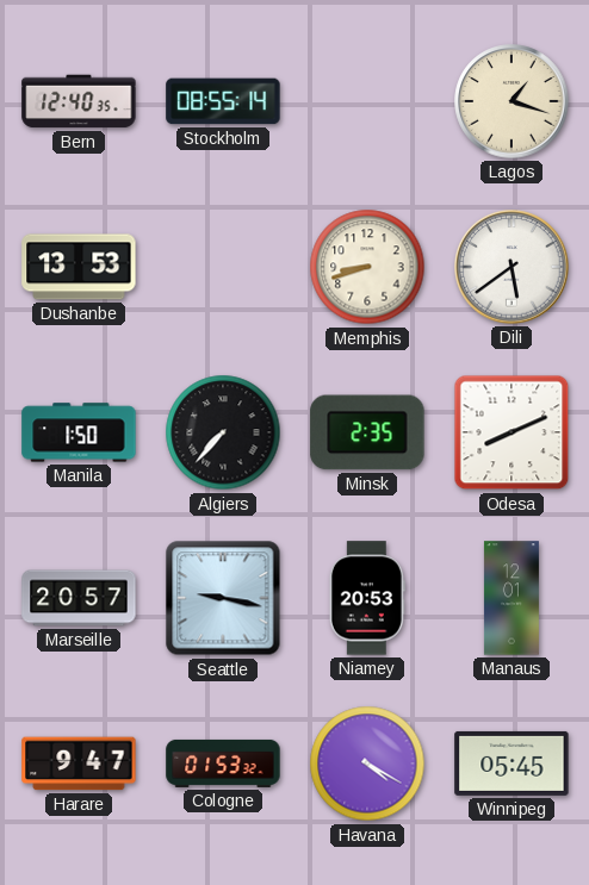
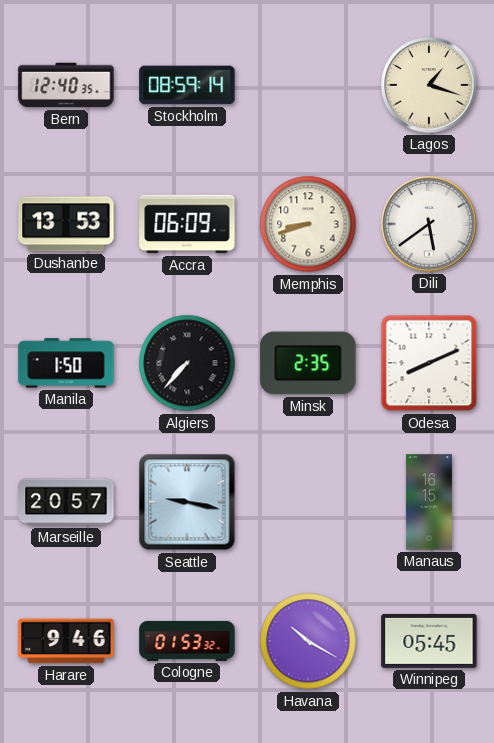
Stockholm: 08:55 -> 08:59
Accra: none -> 06:09
Niamey: 20:53 -> none
Manaus: 12:01 -> 16:15
Harare: 9:47 -> 9:46
Havana: 4:20 -> 10:20
